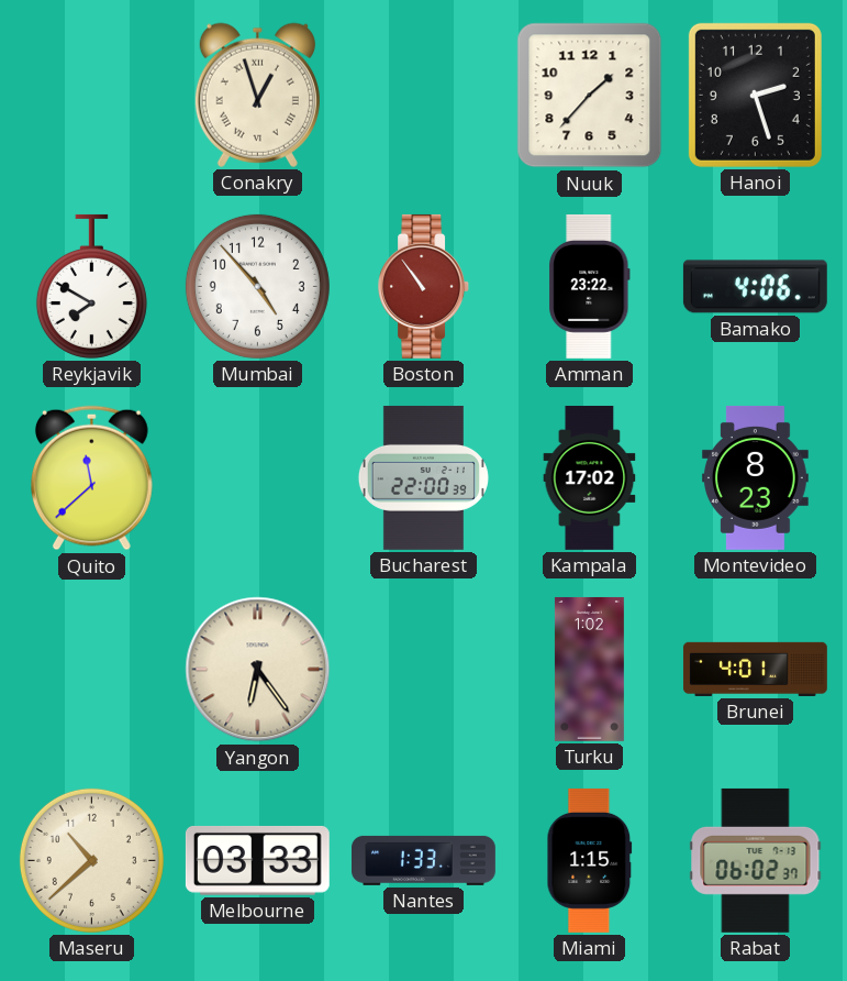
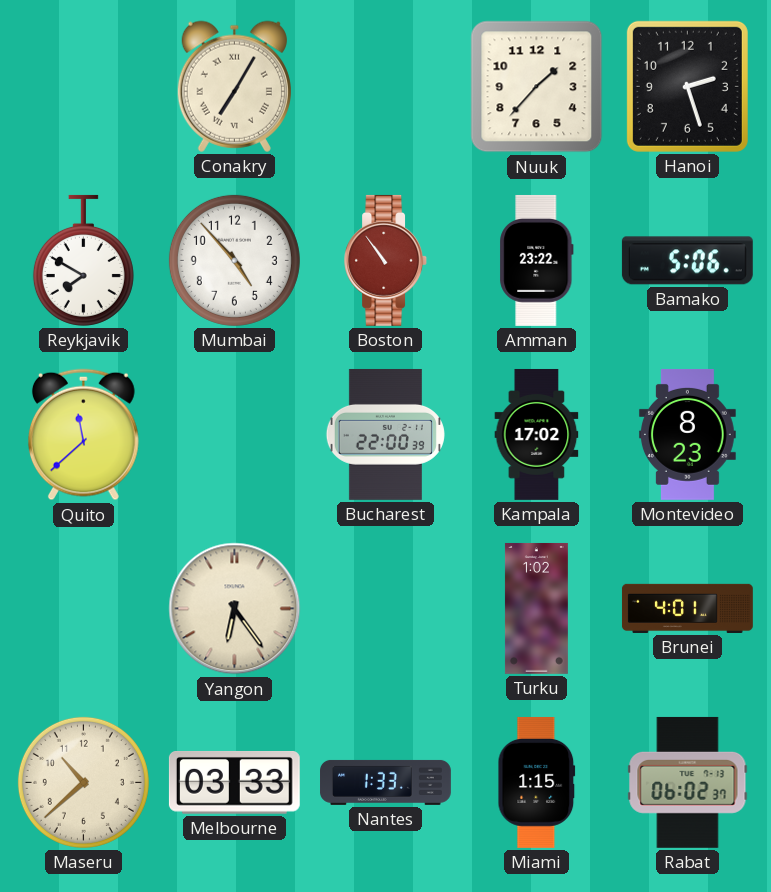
Conakry: 12:57 -> 7:05
Bamako: 4:06 -> 5:06
